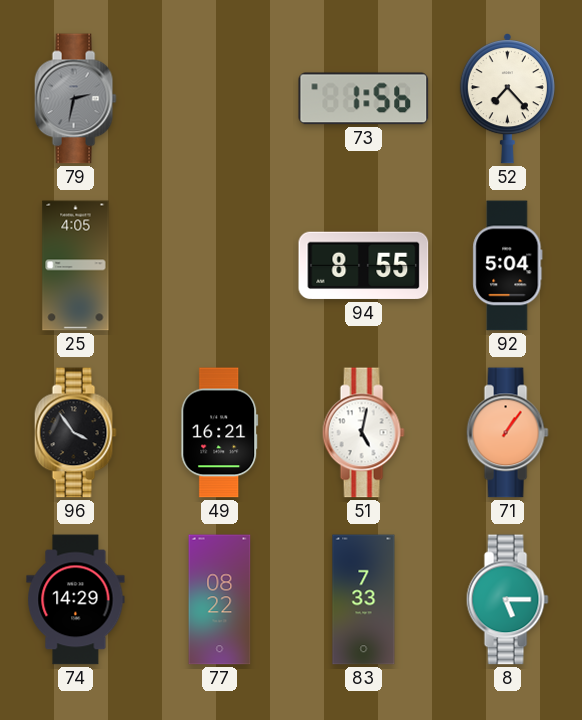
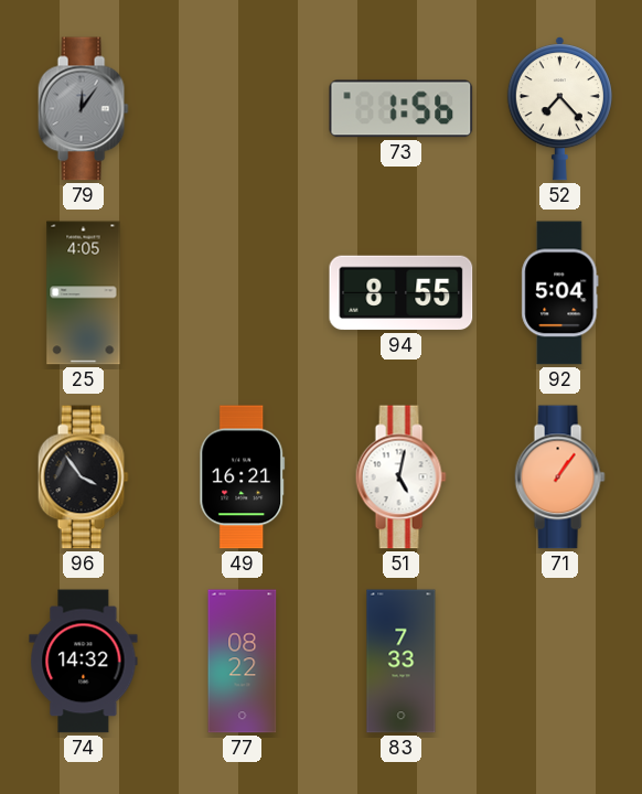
79: 2:32 -> 12:06
74: 14:29 -> 14:32
8: 5:15 -> none
